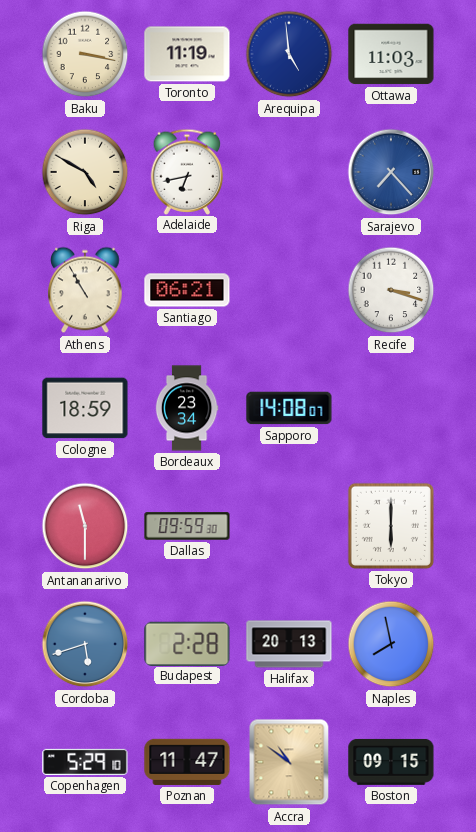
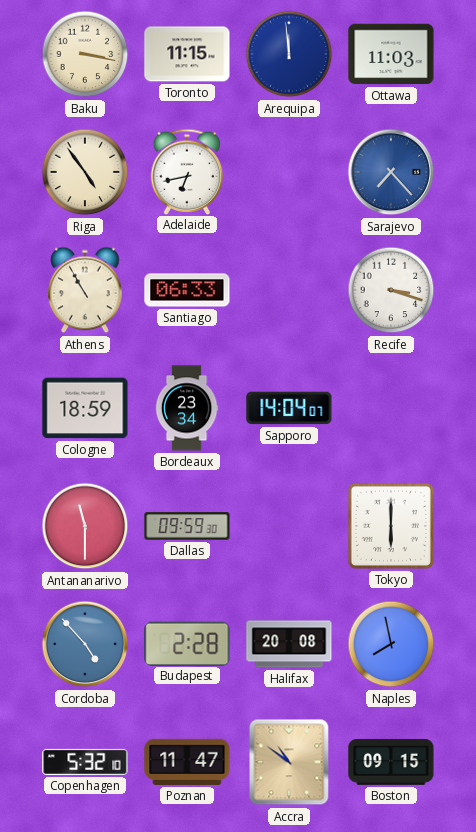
Toronto: 11:19 -> 11:15
Arequipa: 4:59 -> 11:59
Riga: 4:50 -> 4:54
Santiago: 06:21 -> 06:33
Sapporo: 14:08 -> 14:04
Cordoba: 5:42 -> 4:53
Halifax: 20:13 -> 20:08
Copenhagen: 5:29 -> 5:32
